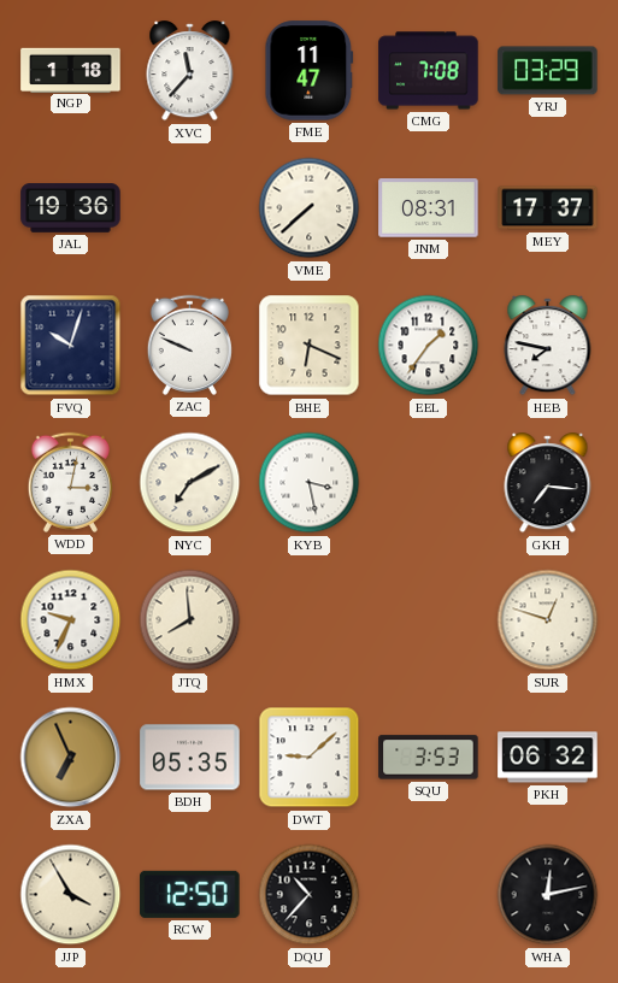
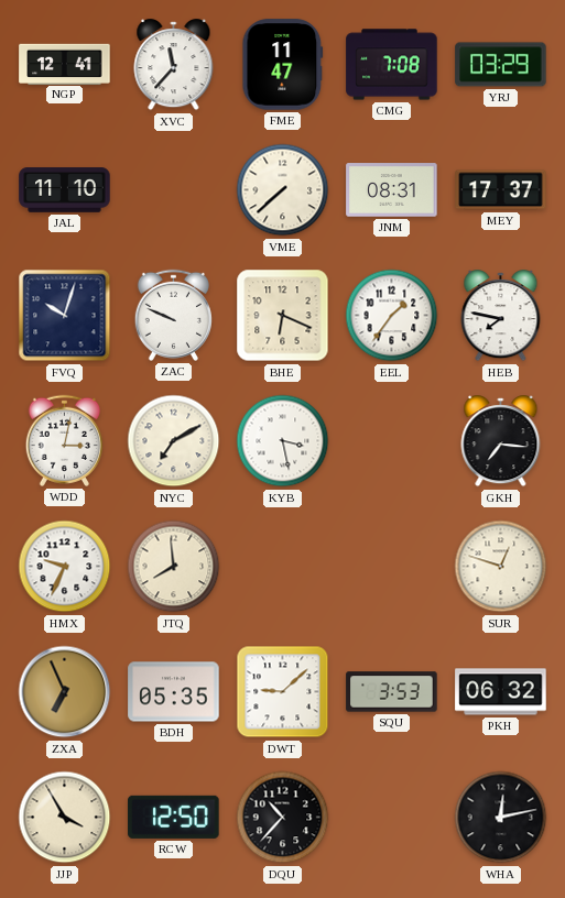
NGP: 1:18 -> 12:41
JAL: 19:36 -> 11:10
